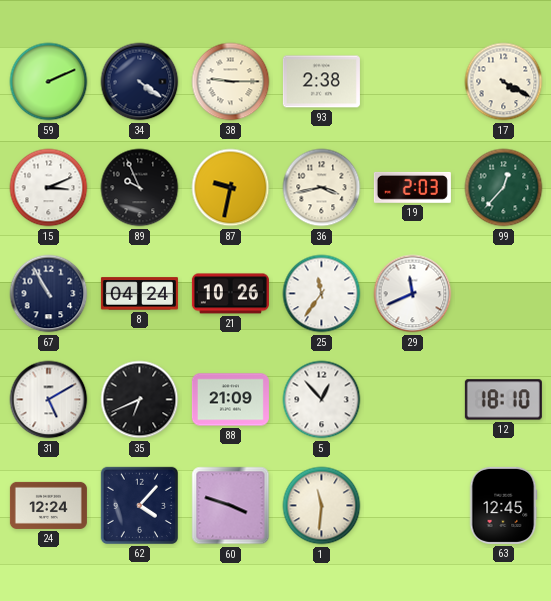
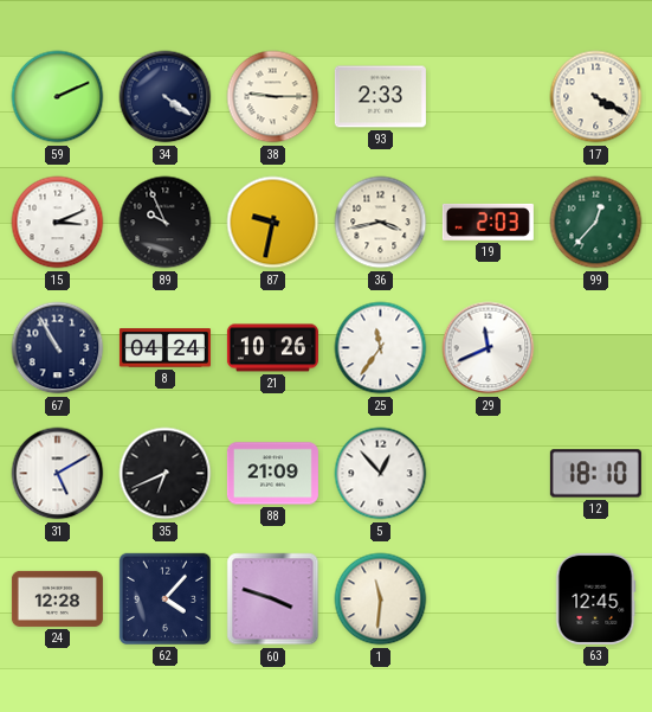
93: 2:38 -> 2:33
24: 12:24 -> 12:28
